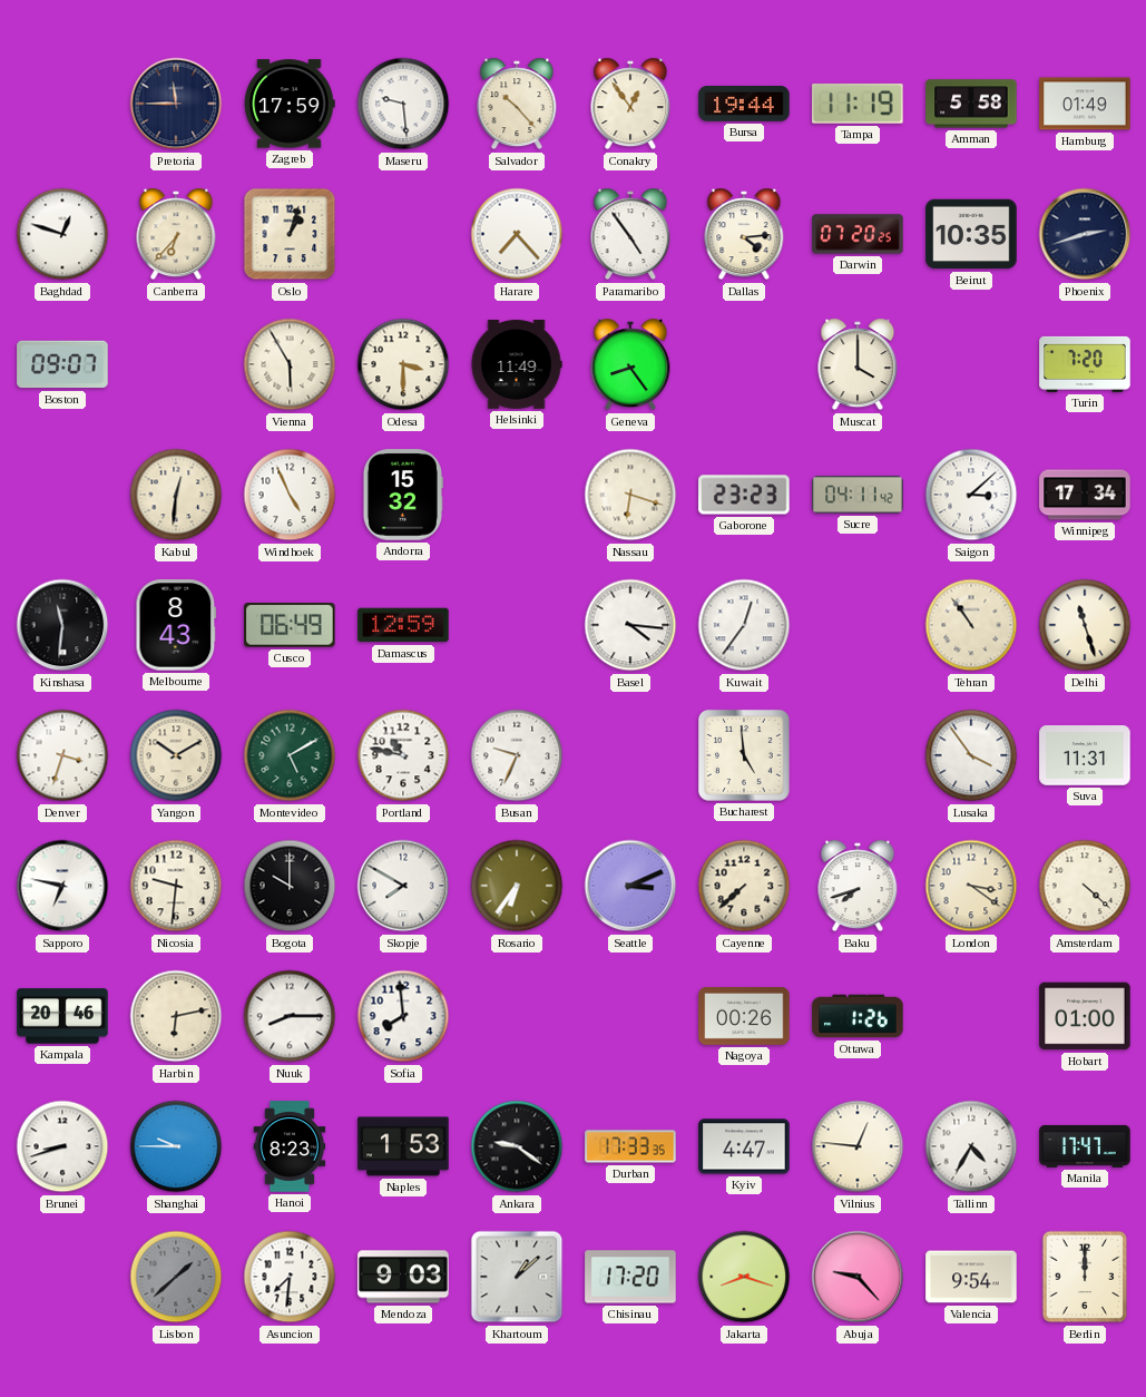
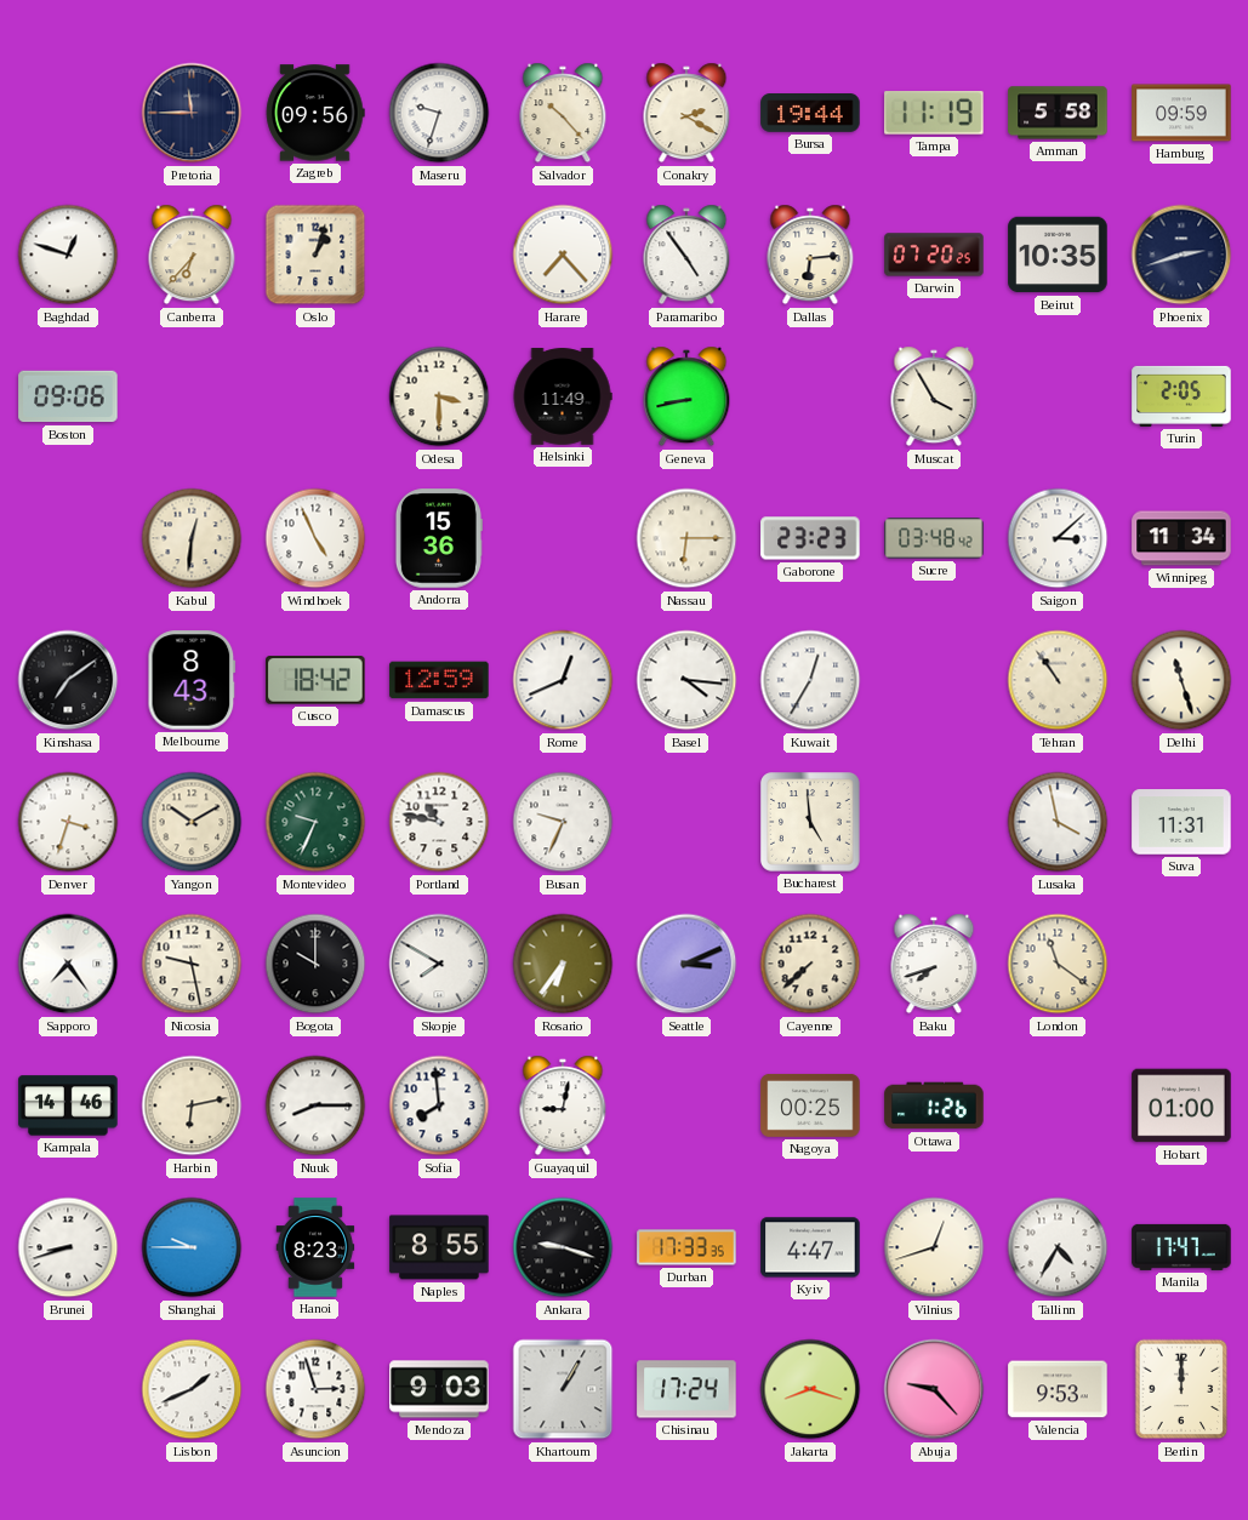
Zagreb: 17:59 -> 09:56
Maseru: 9:29 -> 9:33
Conakry: 12:54 -> 2:20
Hamburg: 01:49 -> 09:59
Dallas: 4:14 -> 6:14
Boston: 09:07 -> 09:06
Vienna: 5:55 -> none
Geneva: 8:24 -> 8:43
Muscat: 4:00 -> 3:55
Turin: 7:20 -> 2:05
Andorra: 15:32 -> 15:36
Nassau: 6:18 -> 6:15
Sucre: 04:11 -> 03:48
Winnipeg: 17:34 -> 11:34
Kinshasa: 11:31 -> 7:09
Cusco: 06:49 -> 18:42
Rome: none -> 12:41
Kuwait: 12:36 -> 12:35
Montevideo: 5:10 -> 9:34
Lusaka: 3:54 -> 3:58
Sapporo: 6:47 -> 7:24
Nicosia: 9:31 -> 9:28
London: 3:21 -> 11:21
Amsterdam: 4:22 -> none
Kampala: 20:46 -> 14:46
Guayaquil: none -> 9:02
Nagoya: 00:26 -> 00:25
Naples: 1:53 -> 8:55
Ankara: 9:21 -> 9:18
Vilnius: 12:46 -> 12:42
Lisbon: 1:38 -> 1:41
Lisbon dial: grey -> white
Asuncion: 7:31 -> 2:57
Khartoum: 1:08 -> 1:05
Chisinau: 17:20 -> 17:24
Valencia: 9:54 -> 9:53
